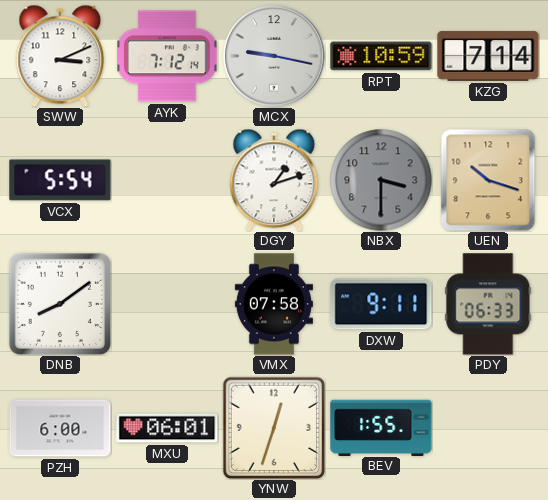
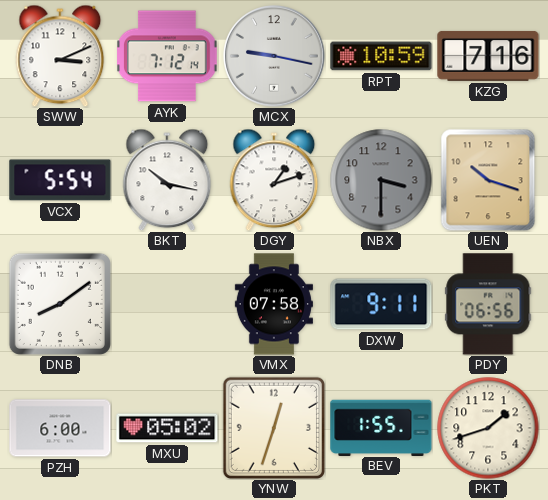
KZG: 7:14 -> 7:16
BKT: none -> 10:17
PDY: 06:33 -> 06:56
MXU: 06:01 -> 05:02
PKT: none -> 1:42
